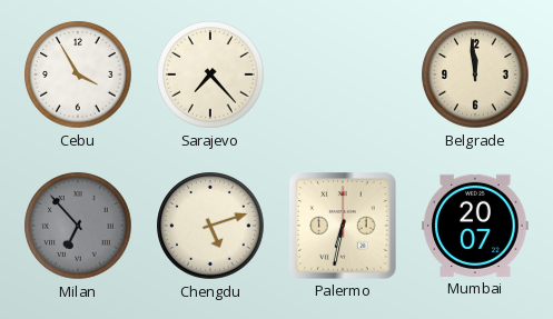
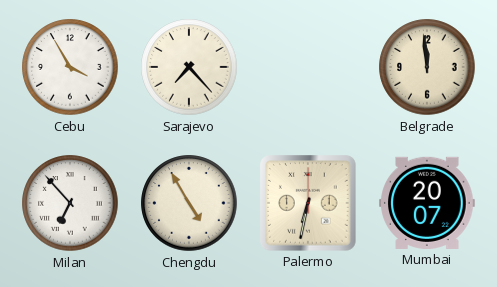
Milan dial: grey -> white
Chengdu: 5:12 -> 4:55
